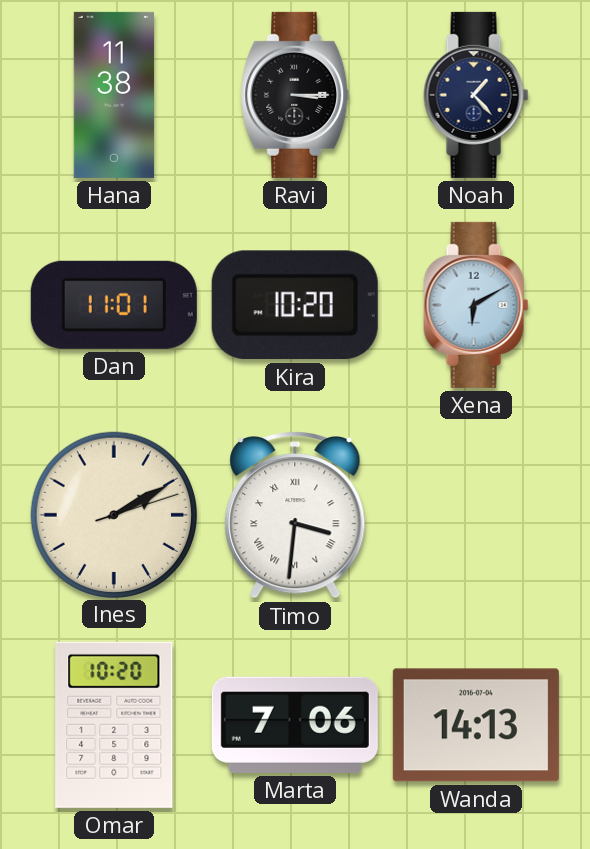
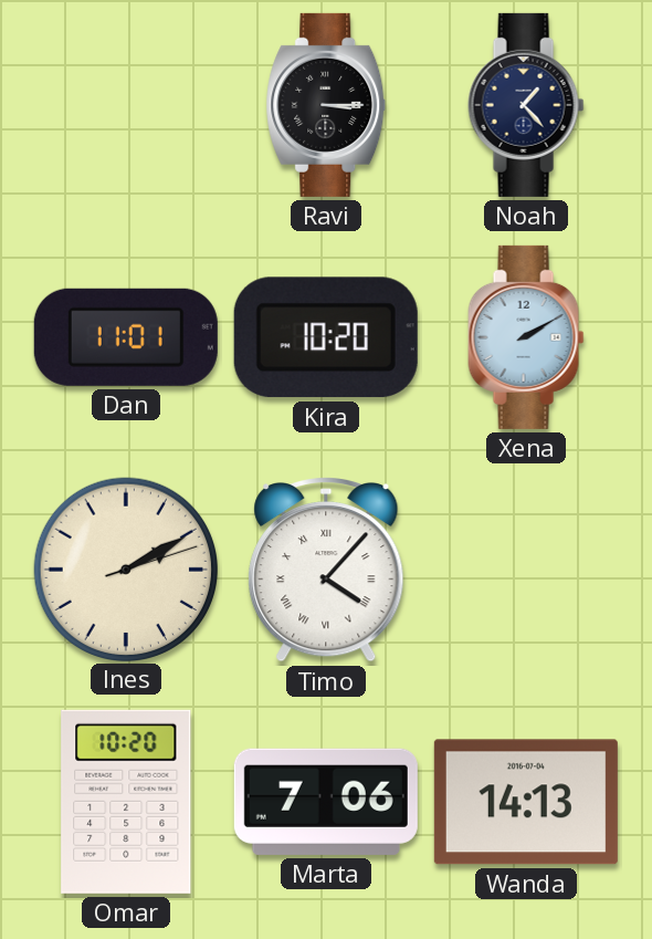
Hana: 11:38 -> none
Xena: 6:10 -> 2:10
Timo: 3:31 -> 4:07
